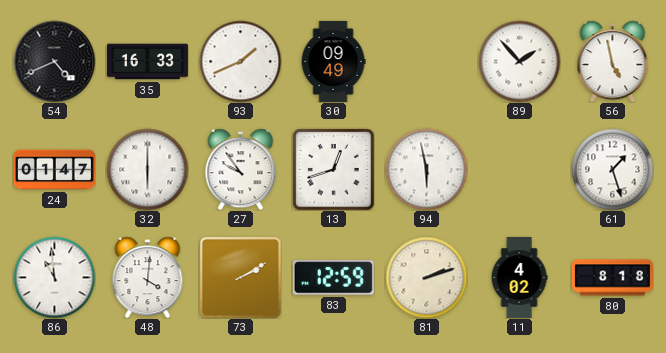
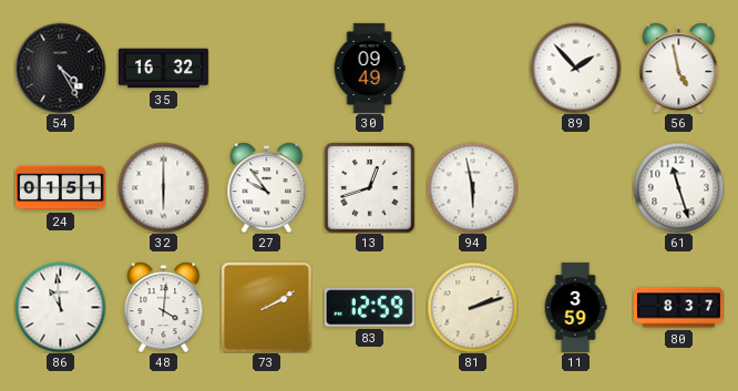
54: 4:41 -> 4:25
35: 16:33 -> 16:32
93: 1:41 -> none
24: 01:47 -> 01:51
61: 1:27 -> 11:27
11: 4:02 -> 3:59
80: 8:18 -> 8:37
